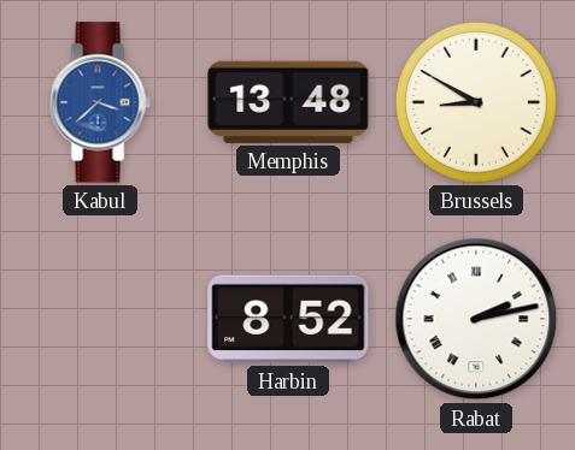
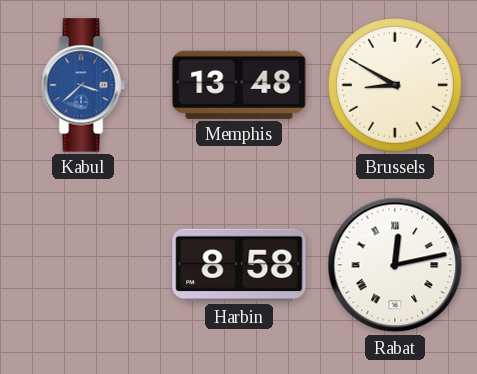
Harbin: 8:52 -> 8:58
Rabat: 2:13 -> 12:13
